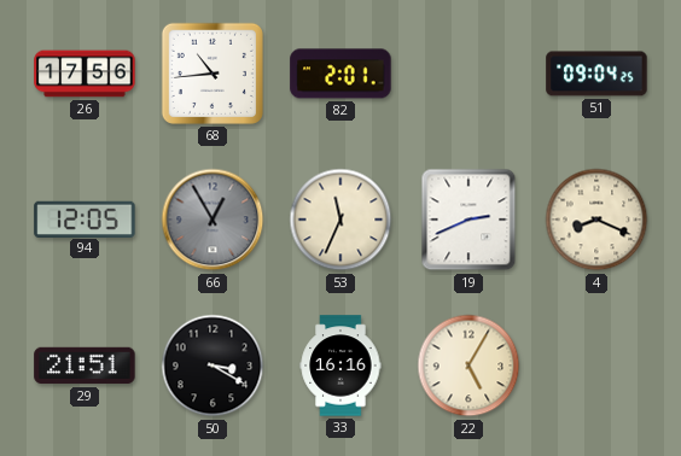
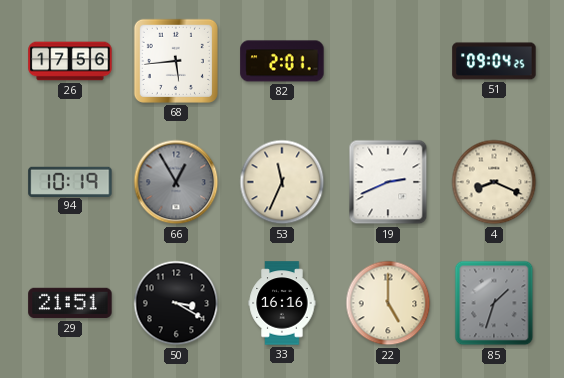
68: 10:44 -> 5:44
94: 12:05 -> 10:19
22: 5:05 -> 5:00
85: none -> 1:33
